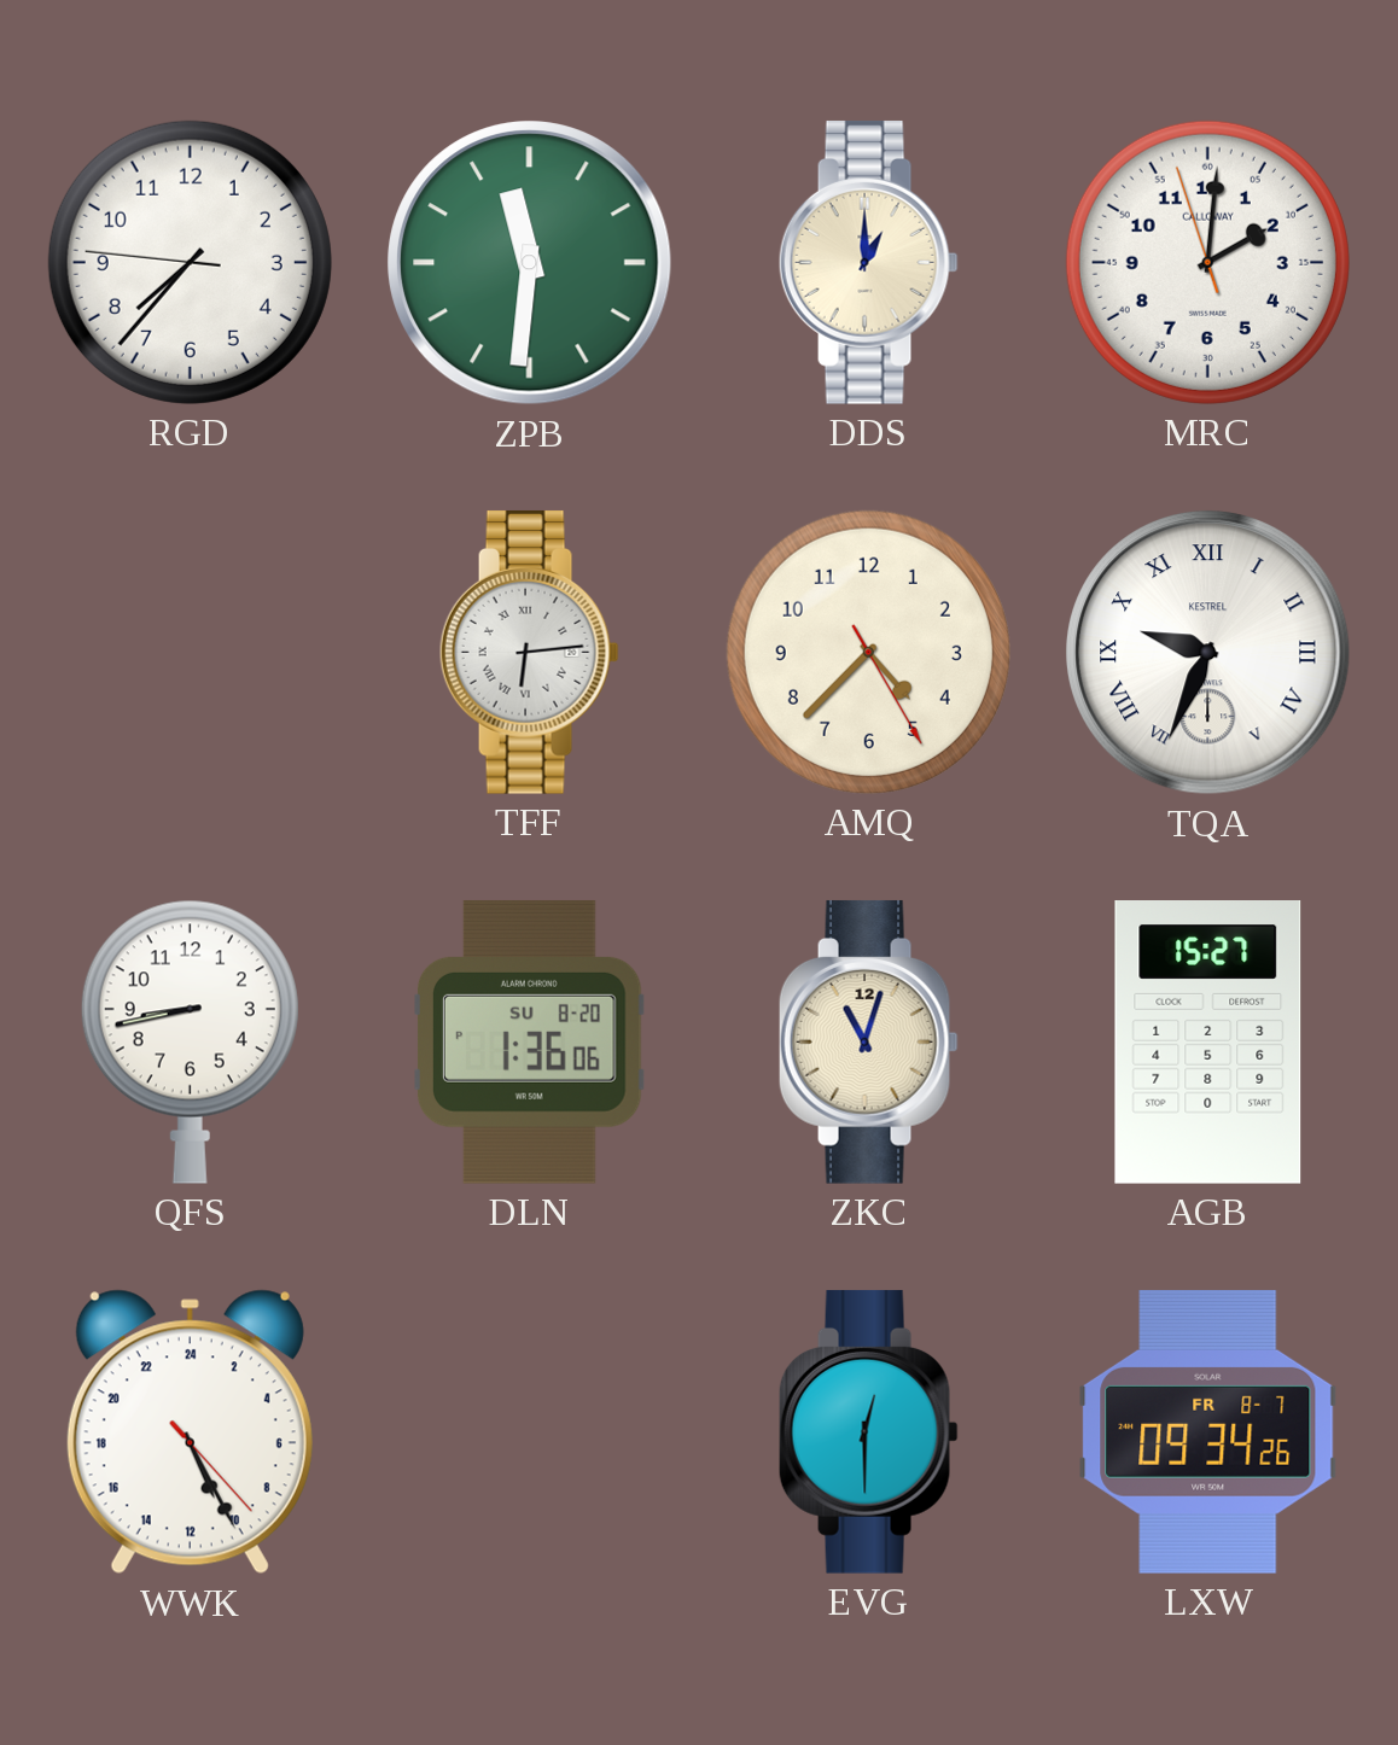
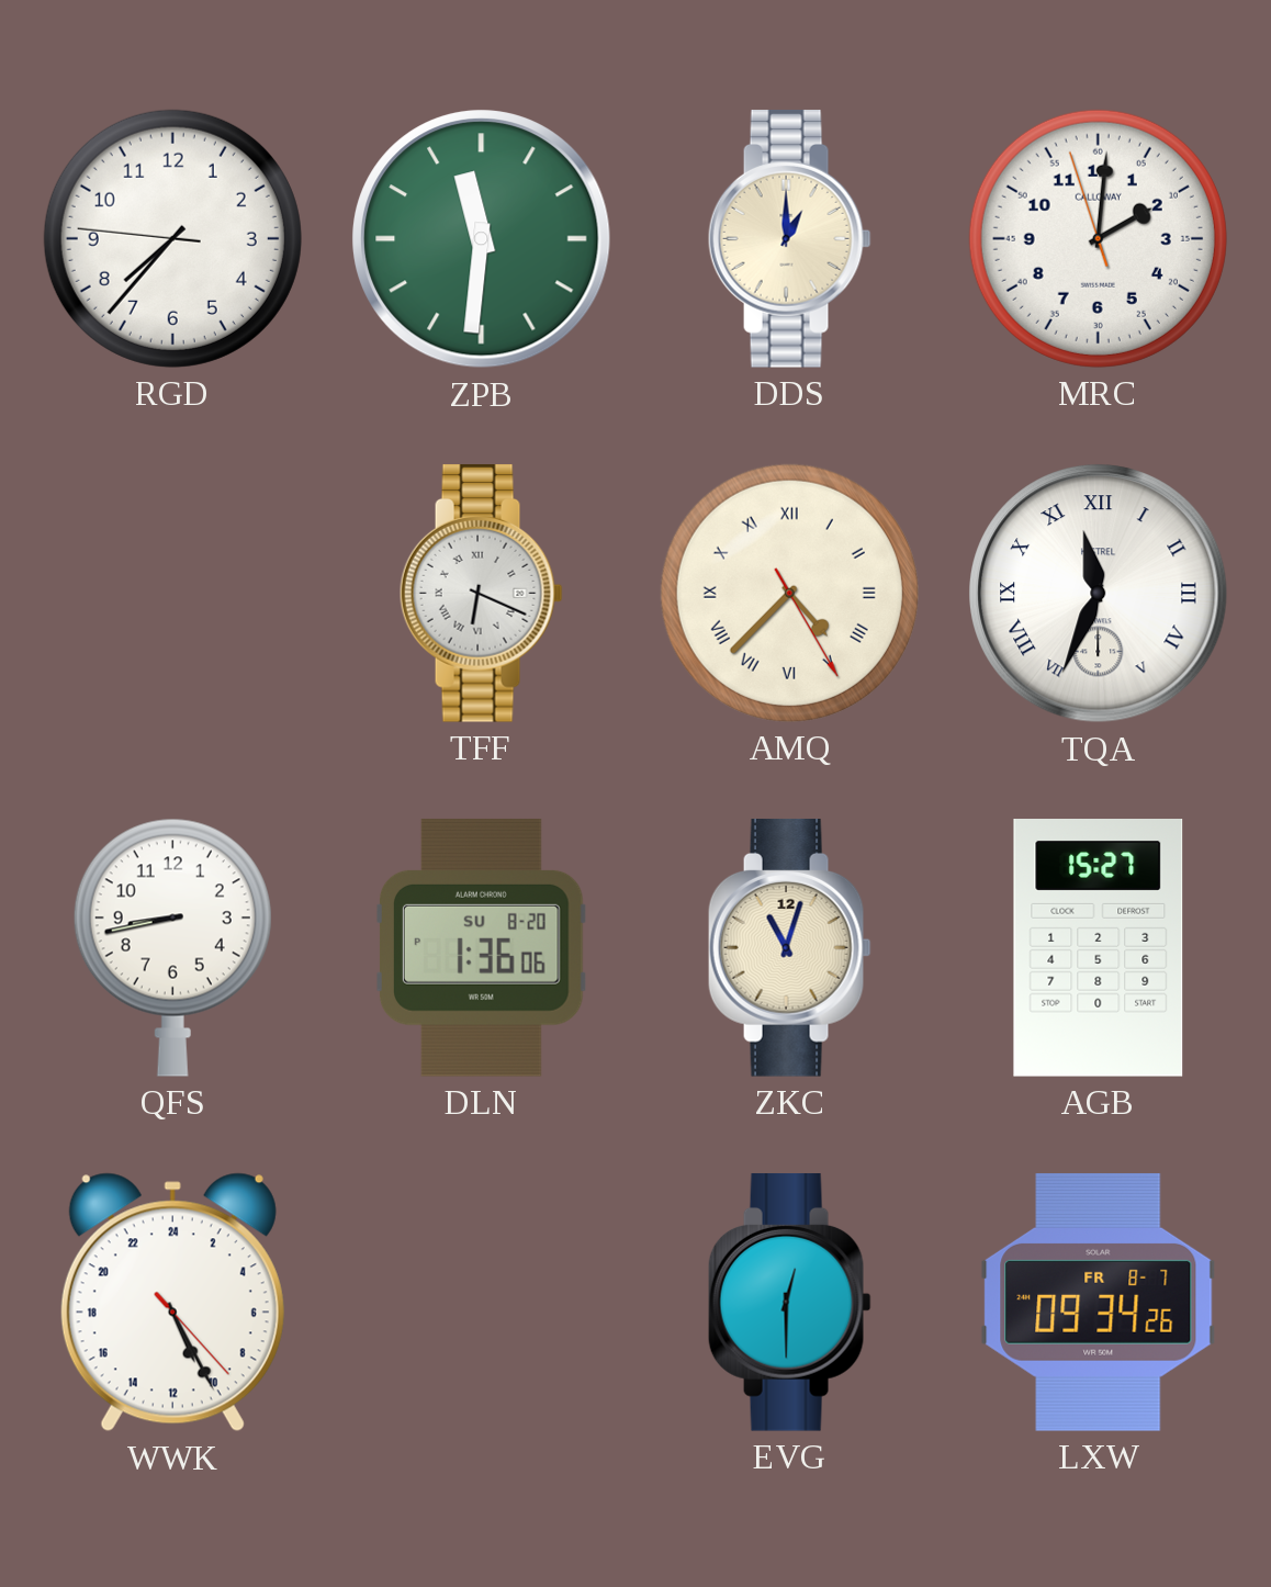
TFF: 6:14 -> 6:19
AMQ numerals: Arabic -> Roman
TQA: 9:34 -> 11:34
